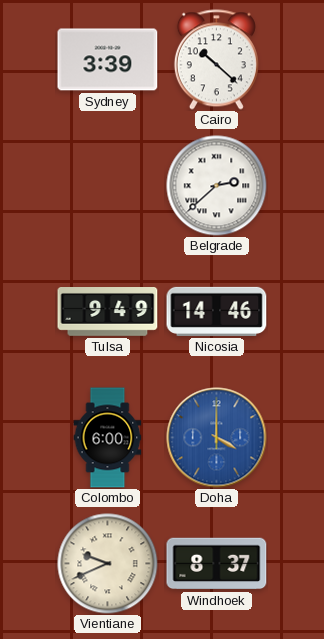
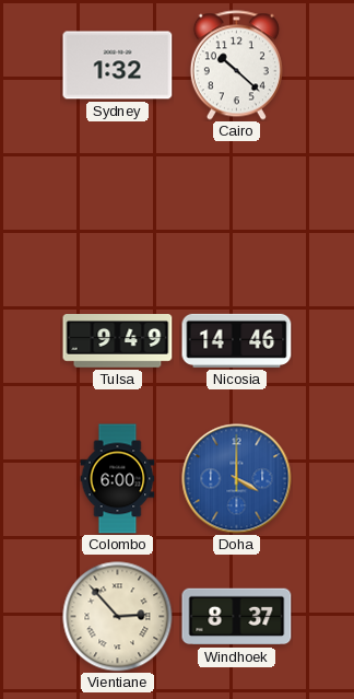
Sydney: 3:39 -> 1:32
Belgrade: 2:38 -> none
Vientiane: 9:41 -> 2:53
